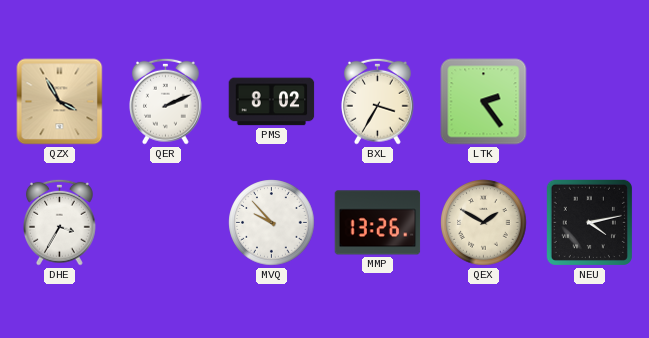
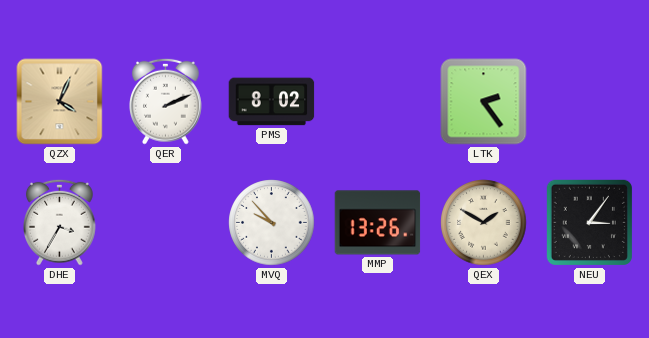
QZX: 3:55 -> 4:04
BXL: 3:35 -> none
NEU: 4:13 -> 3:06
